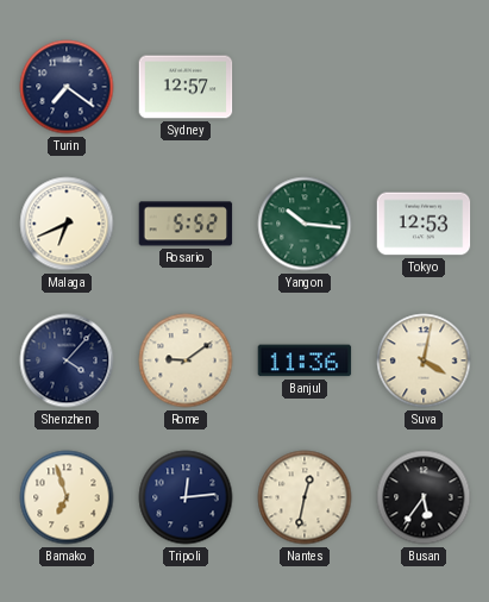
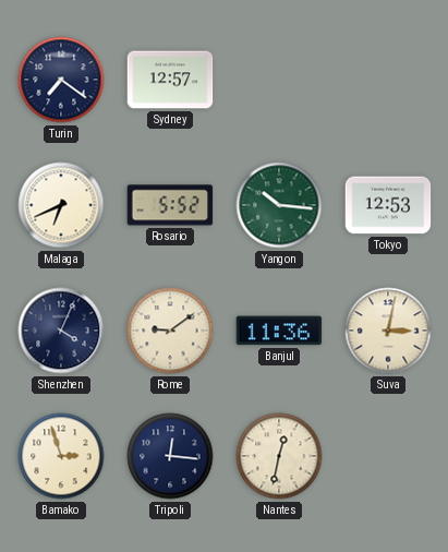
Shenzhen: 4:07 -> 4:04
Suva: 4:02 -> 3:02
Bamako: 6:57 -> 2:57
Tripoli: 12:14 -> 12:16
Busan: 5:36 -> none
